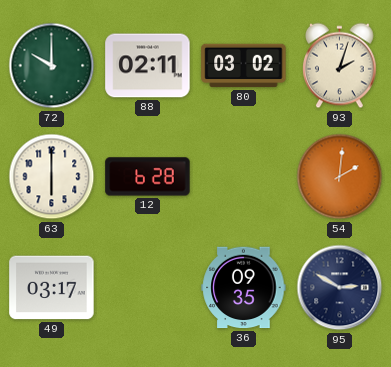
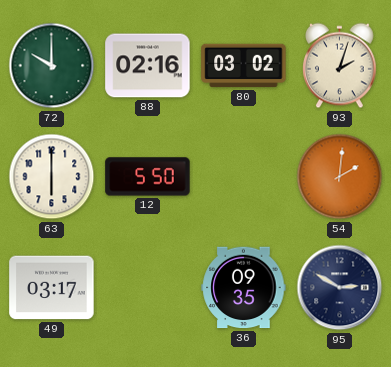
88: 02:11 -> 02:16
12: 6:28 -> 5:50
